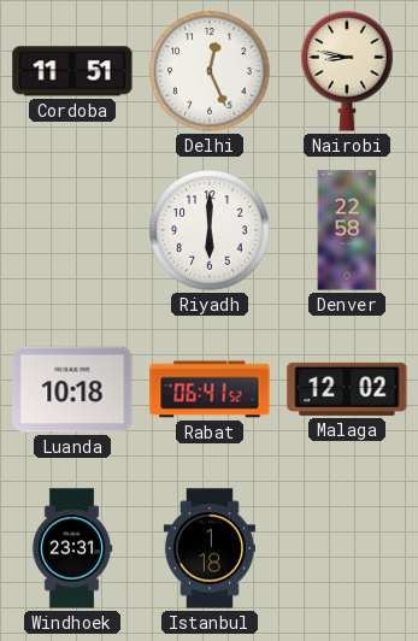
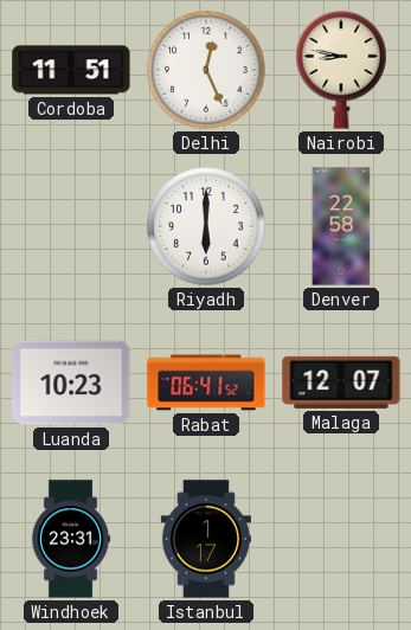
Luanda: 10:18 -> 10:23
Malaga: 12:02 -> 12:07
Istanbul: 1:18 -> 1:17
